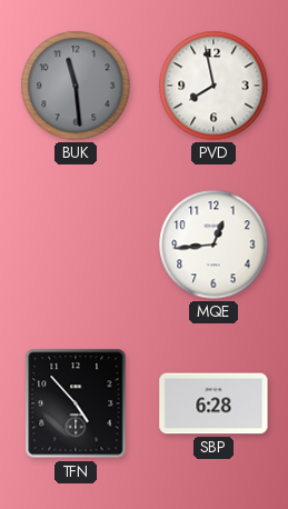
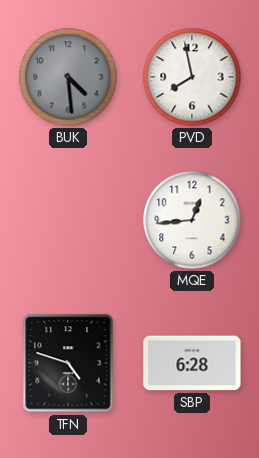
BUK: 11:29 -> 4:29
TFN: 4:53 -> 4:48
